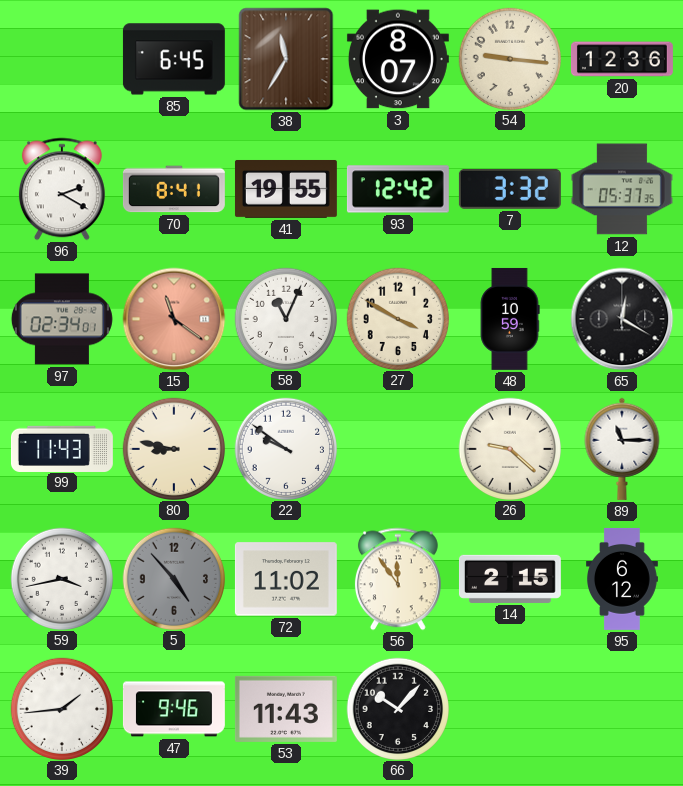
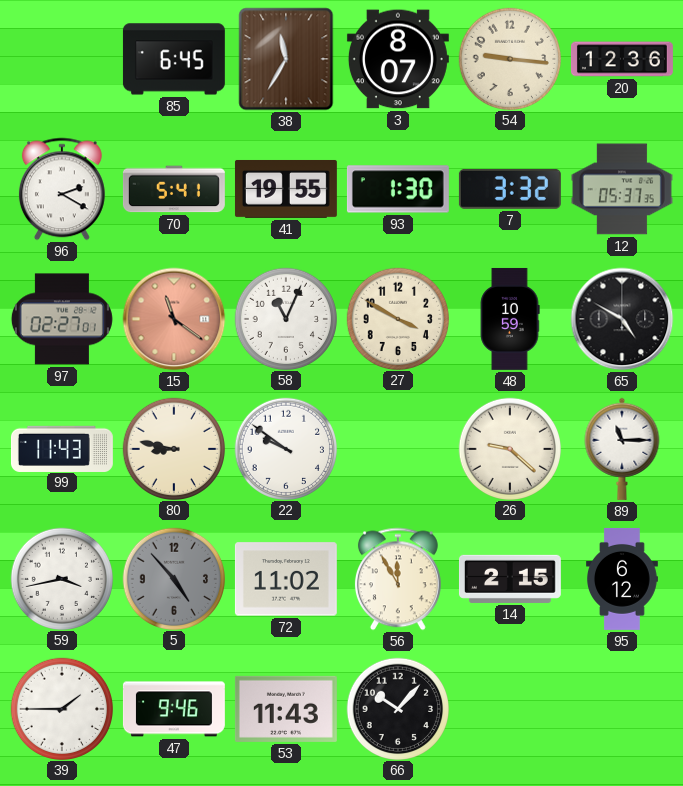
70: 8:41 -> 5:41
93: 12:42 -> 1:30
97: 02:34 -> 02:27
65: 12:20 -> 4:50
56: 11:54 -> 11:55
39: 1:44 -> 1:45
